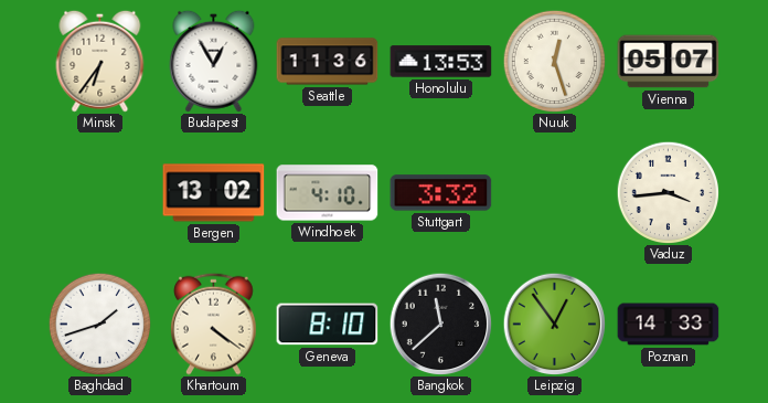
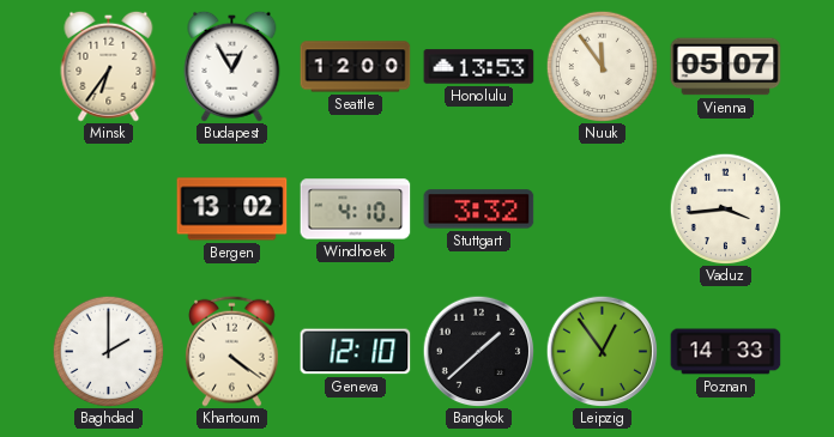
Seattle: 11:36 -> 12:00
Nuuk: 12:27 -> 11:54
Baghdad: 1:42 -> 2:00
Geneva: 8:10 -> 12:10
Bangkok: 11:38 -> 1:38
